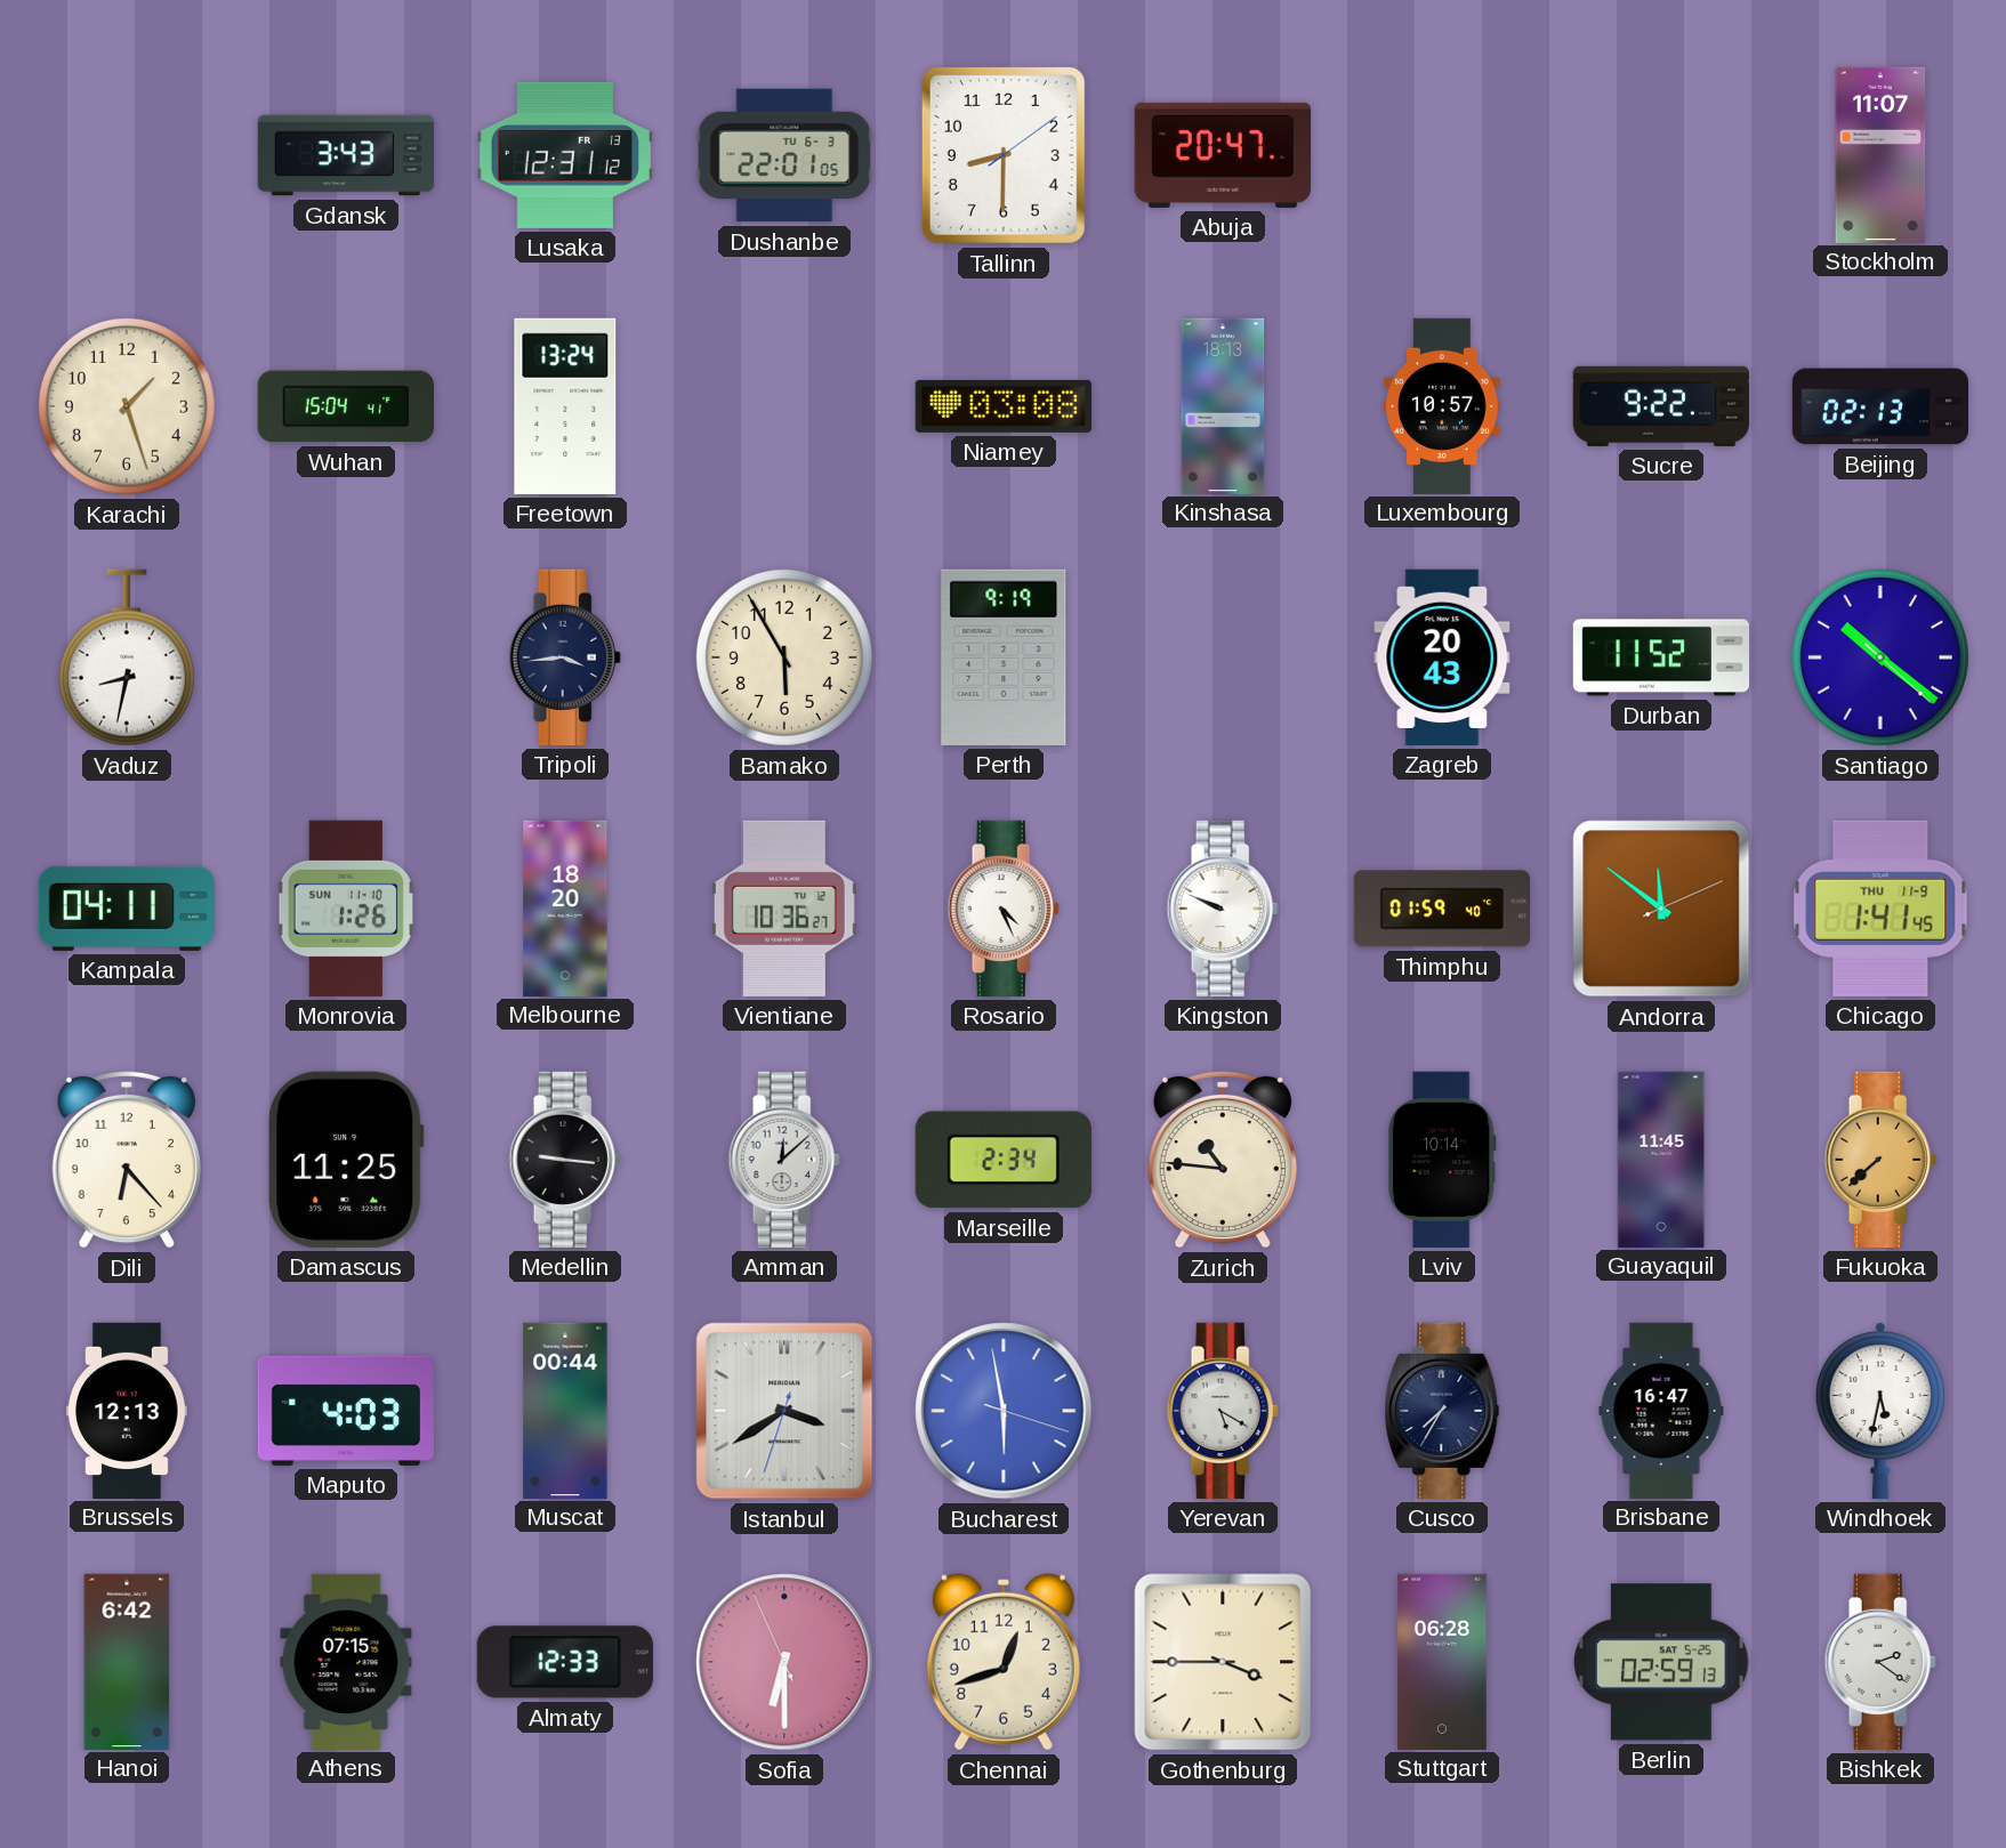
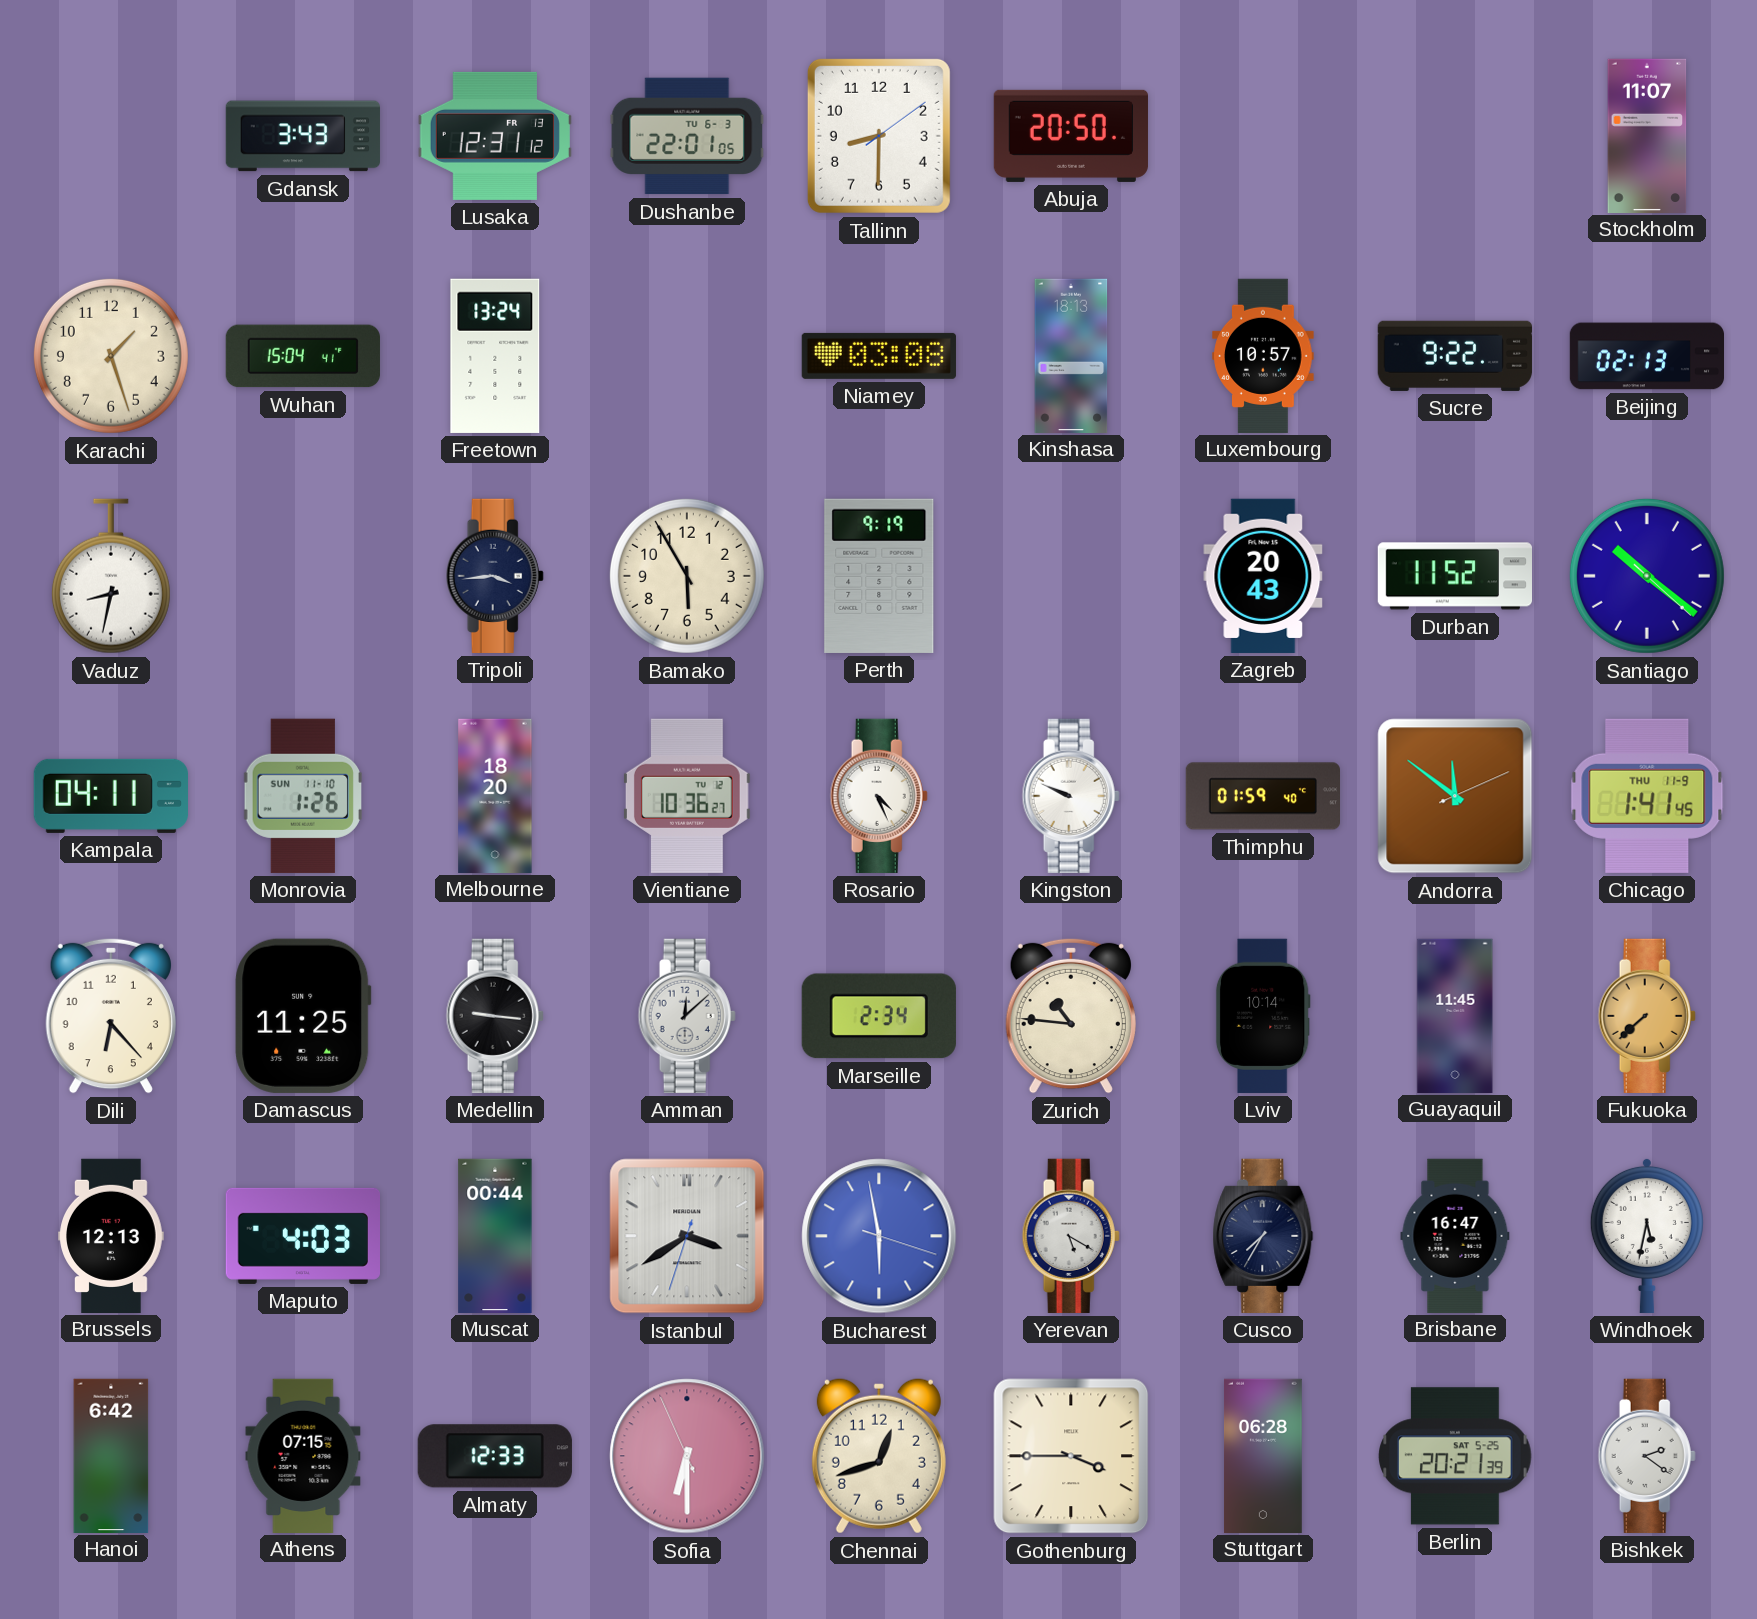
Abuja: 20:47 -> 20:50
Berlin: 02:59 -> 20:21
